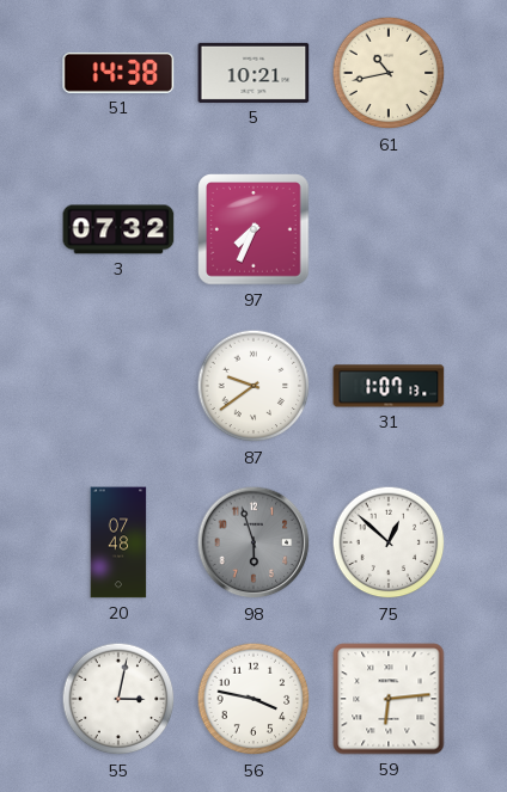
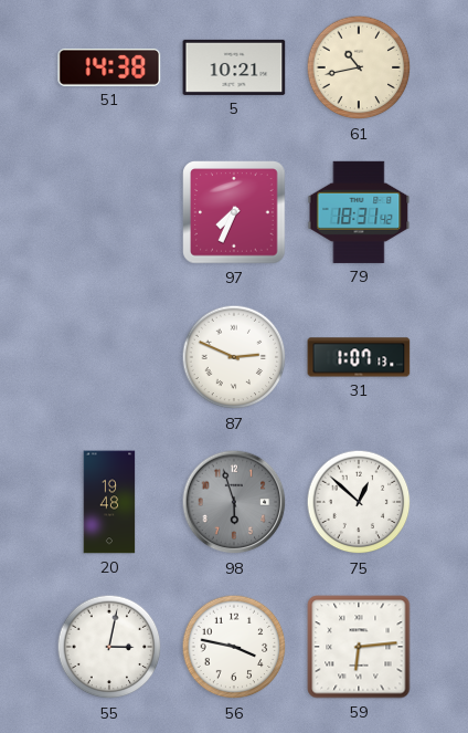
3: 07:32 -> none
79: none -> 18:31
87: 9:39 -> 2:49
20: 07:48 -> 19:48
